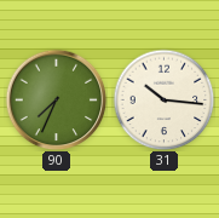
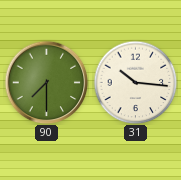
90: 7:34 -> 7:30
